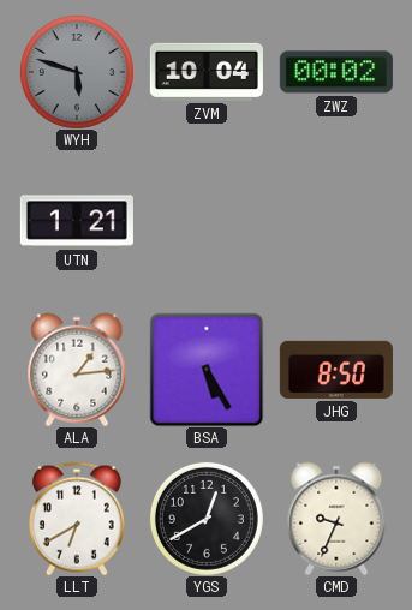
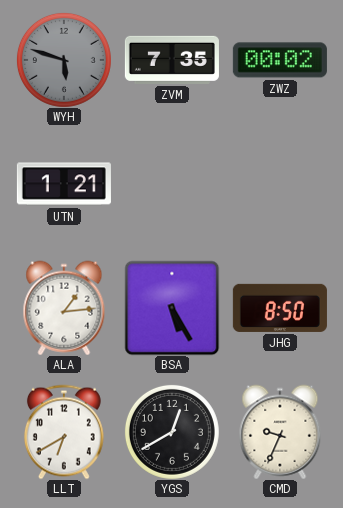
ZVM: 10:04 -> 7:35
